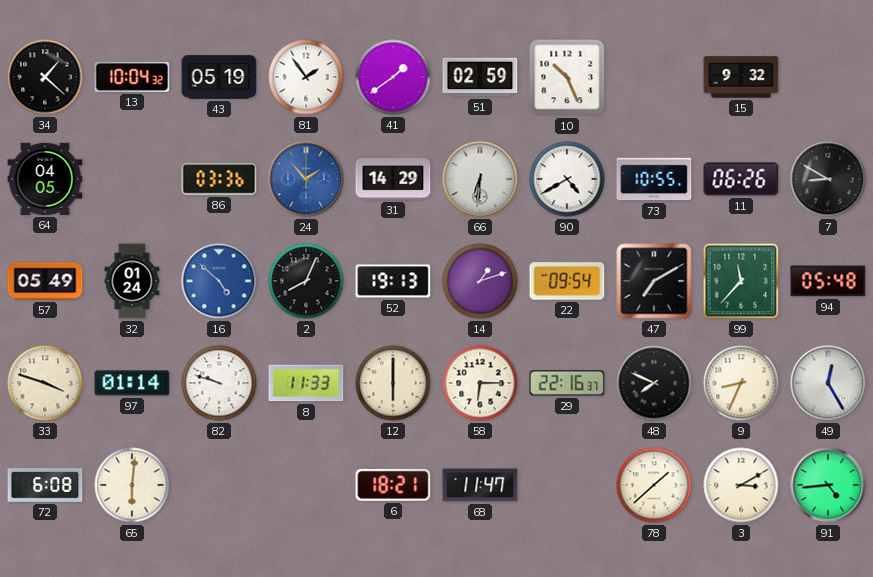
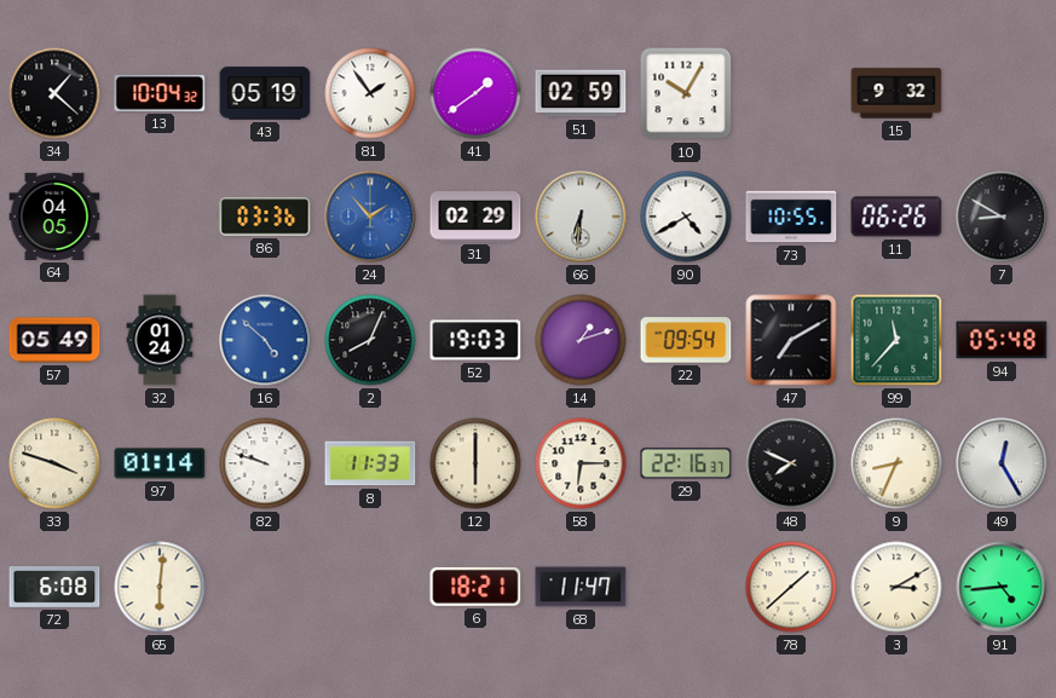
10: 10:26 -> 10:05
31: 14:29 -> 02:29
52: 19:13 -> 19:03
